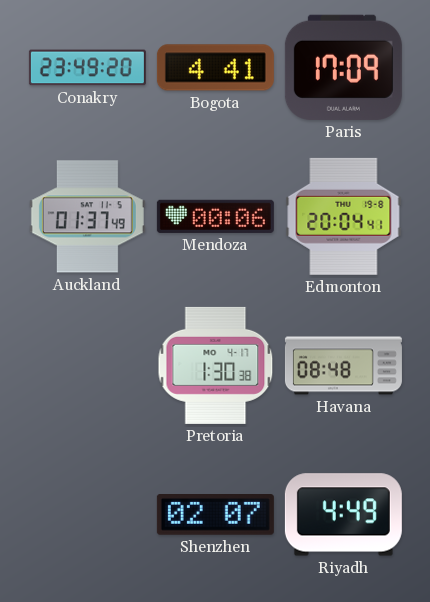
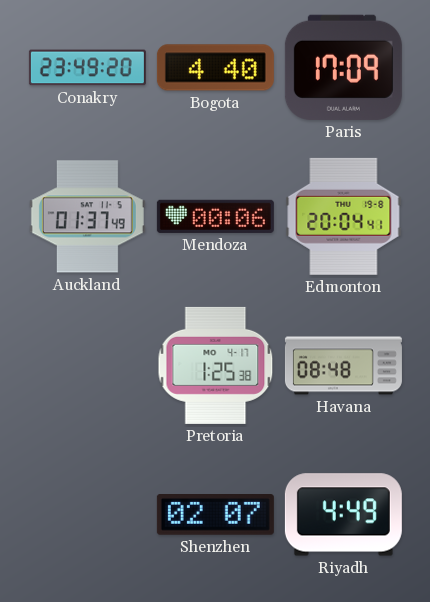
Bogota: 4:41 -> 4:40
Pretoria: 1:30 -> 1:25
